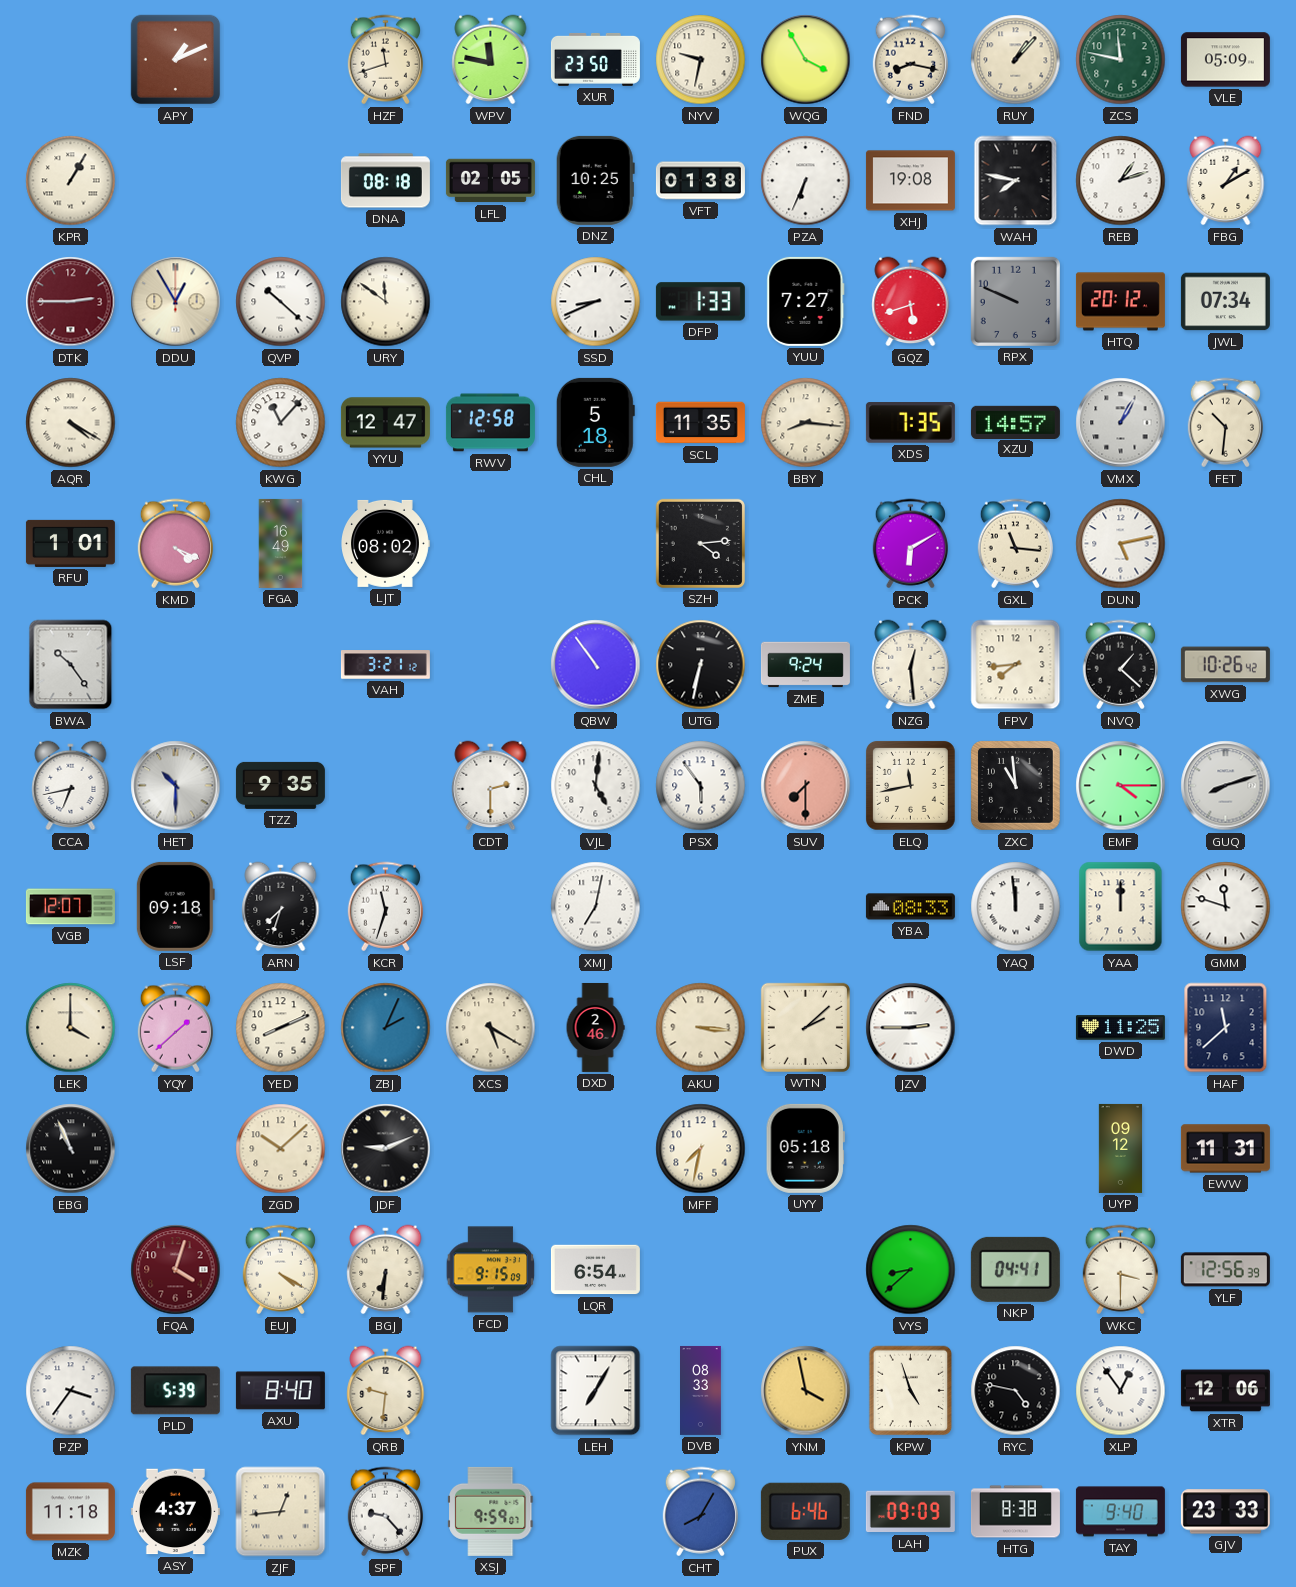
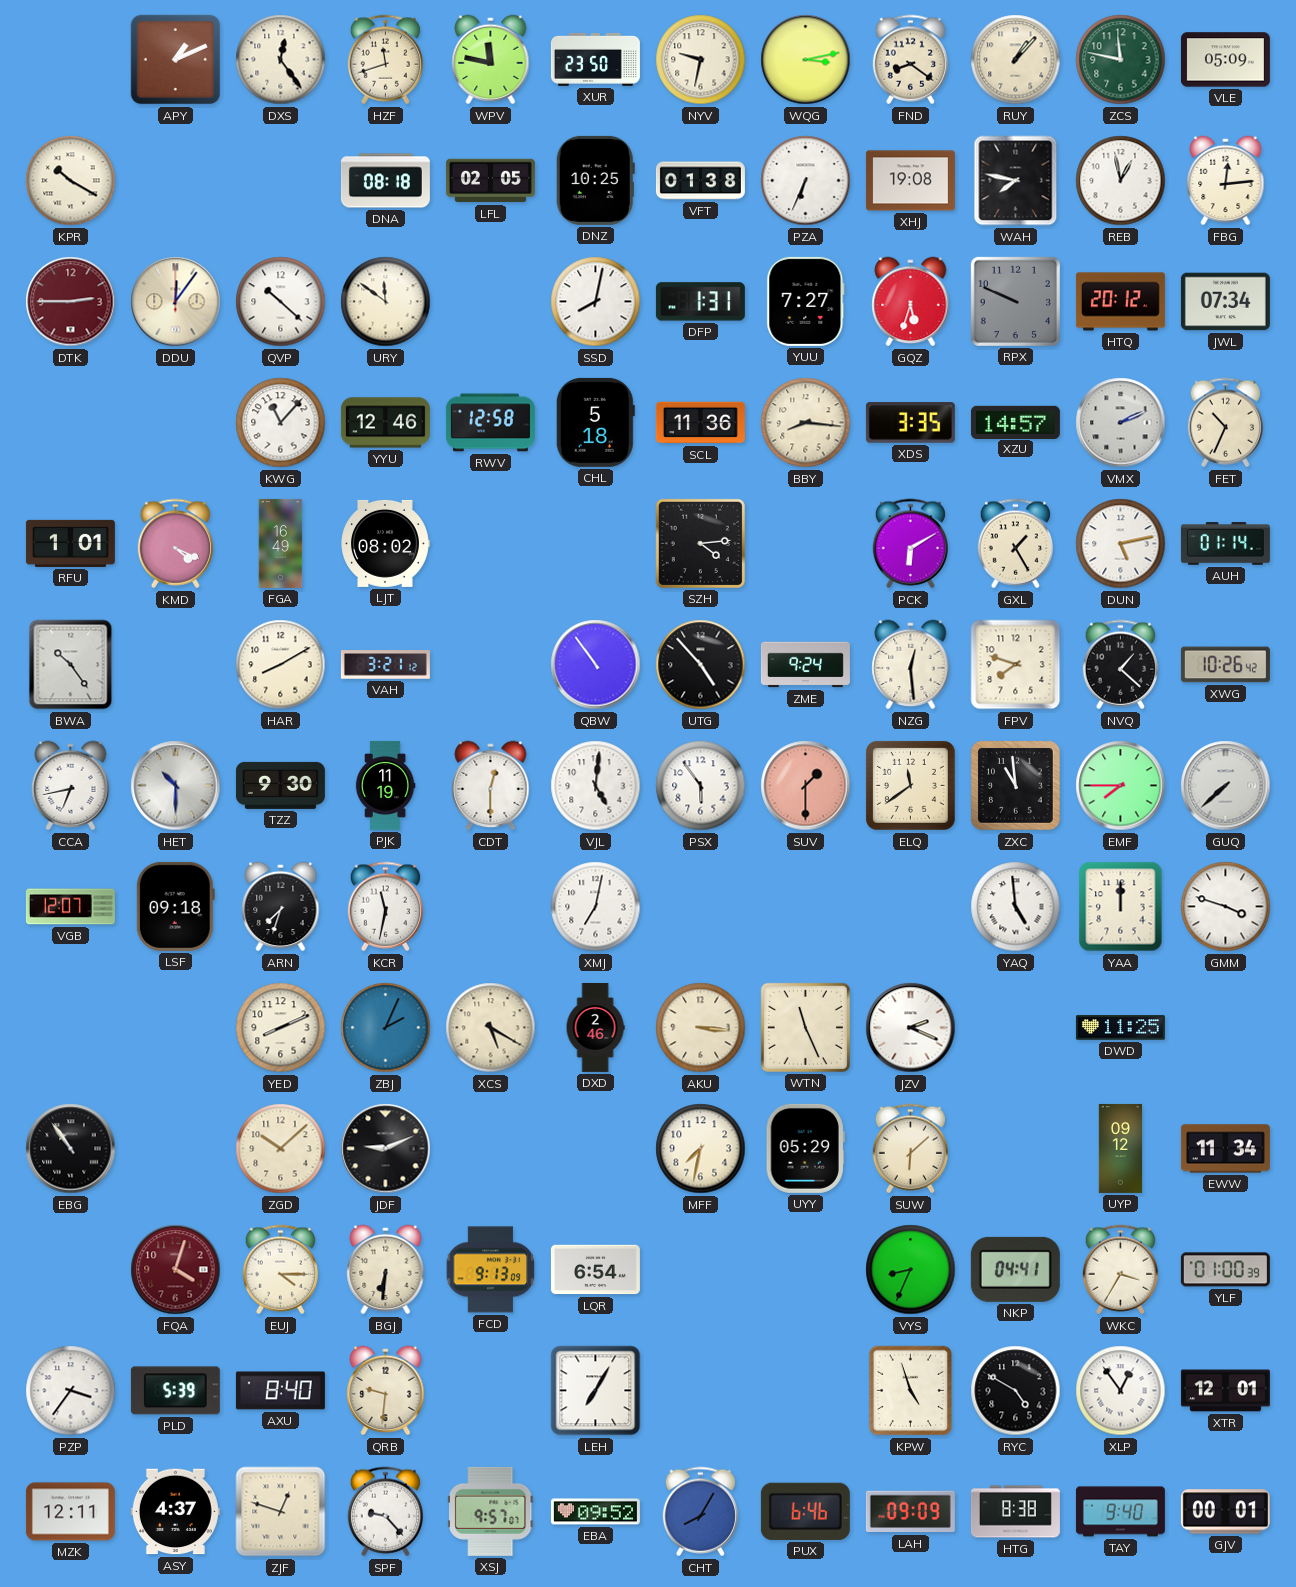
DXS: none -> 12:24
WQG: 3:55 -> 3:13
FND: 8:17 -> 8:21
KPR: 1:05 -> 10:20
REB: 1:12 -> 12:58
FBG: 1:10 -> 12:14
DDU: 12:55 -> 12:06
SSD: 8:41 -> 8:02
DFP: 1:33 -> 1:31
GQZ: 5:42 -> 5:33
AQR: 4:20 -> none
YYU: 12:47 -> 12:46
SCL: 11:35 -> 11:36
XDS: 7:35 -> 3:35
VMX: 1:05 -> 2:11
FET: 10:31 -> 10:34
GXL: 11:16 -> 1:25
AUH: none -> 01:14
HAR: none -> 8:10
UTG: 6:32 -> 4:53
FPV: 7:44 -> 7:48
TZZ: 9:35 -> 9:30
PJK: none -> 11:19
CDT: 2:30 -> 12:30
SUV: 7:30 -> 1:30
ELQ: 11:43 -> 11:39
EMF: 4:15 -> 7:45
GUQ: 8:12 -> 7:38
KCR: 11:33 -> 11:32
YBA: 08:33 -> none
YAQ: 11:59 -> 4:59
GMM: 11:48 -> 3:48
LEK: 4:00 -> none
YQY: 1:38 -> none
WTN: 2:08 -> 11:26
JZV: 2:45 -> 2:19
HAF: 11:38 -> none
EBG: 10:56 -> 10:54
UYY: 05:18 -> 05:29
SUW: none -> 6:08
EWW: 11:31 -> 11:34
EUJ: 4:20 -> 4:15
FCD: 9:15 -> 9:13
VYS: 8:38 -> 8:34
WKC: 3:30 -> 3:35
YLF: 12:56 -> 01:00
DVB: 08:33 -> none
YNM: 3:58 -> none
RYC: 4:47 -> 4:50
XTR: 12:06 -> 12:01
MZK: 11:18 -> 12:11
ZJF: 12:44 -> 12:48
XSJ: 9:59 -> 9:57
EBA: none -> 09:52
GJV: 23:33 -> 00:01
